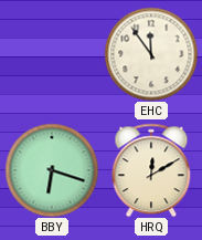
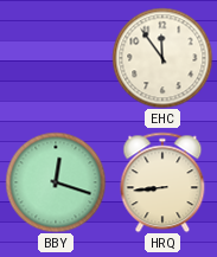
BBY: 6:18 -> 12:18
HRQ: 12:10 -> 8:44
